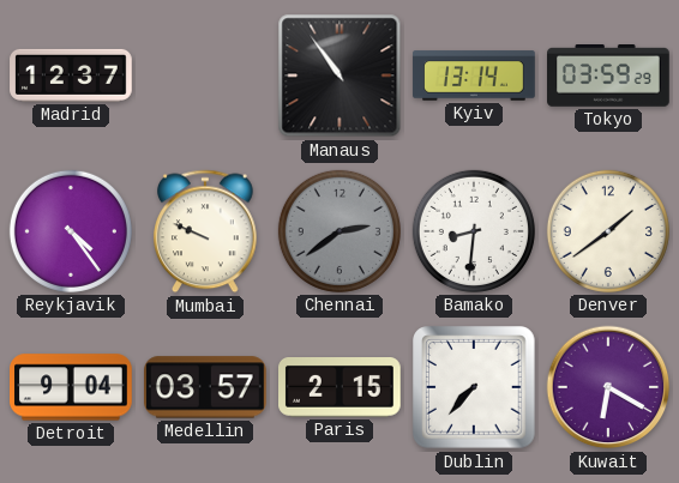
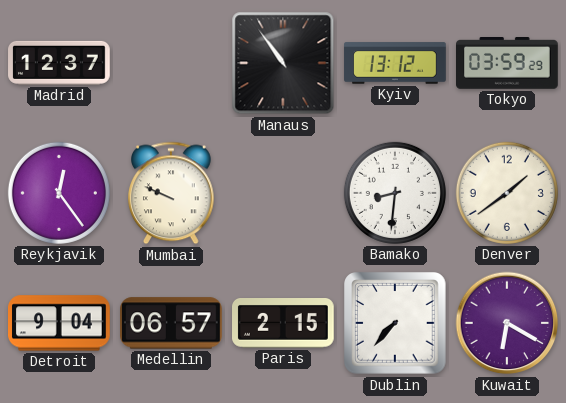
Kyiv: 13:14 -> 13:12
Reykjavik: 4:24 -> 12:24
Chennai: 2:39 -> none
Medellin: 03:57 -> 06:57
